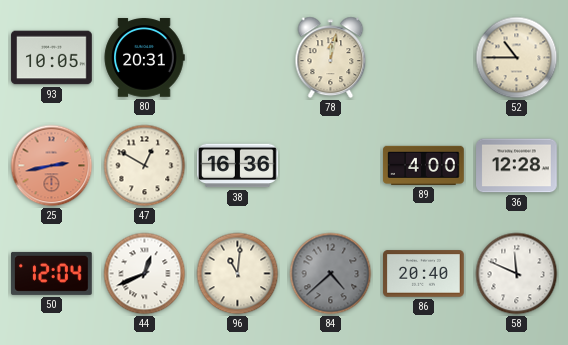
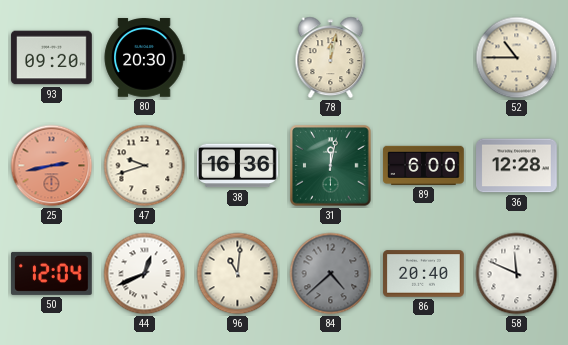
93: 10:05 -> 09:20
80: 20:31 -> 20:30
47: 12:50 -> 9:42
31: none -> 12:02
89: 4:00 -> 6:00
